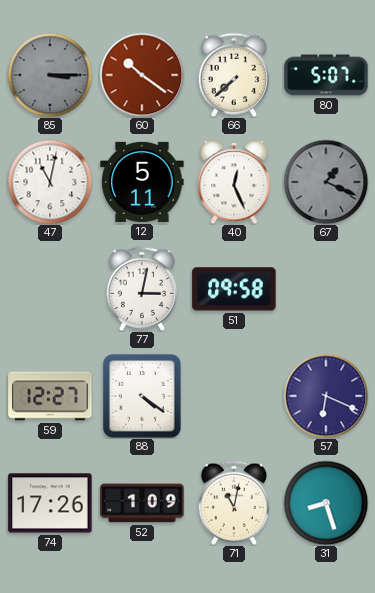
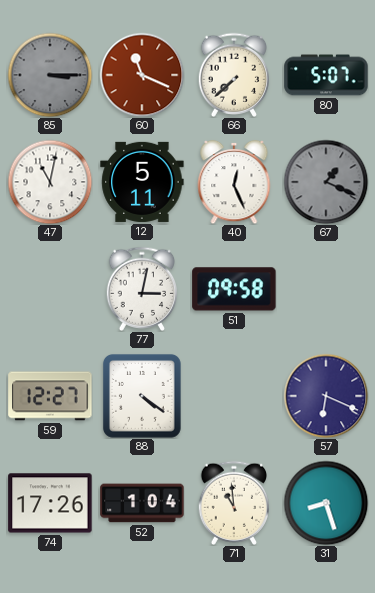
60: 10:21 -> 11:19
52: 1:09 -> 1:04
71: 11:02 -> 10:59
